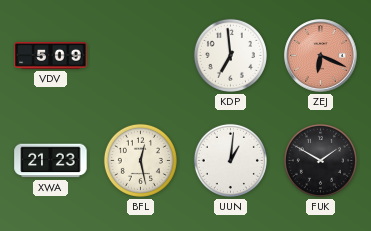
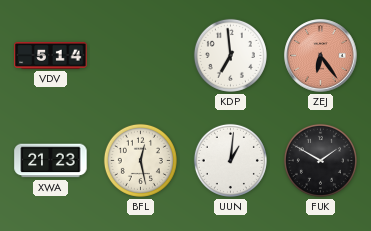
VDV: 5:09 -> 5:14
ZEJ: 6:19 -> 6:24
